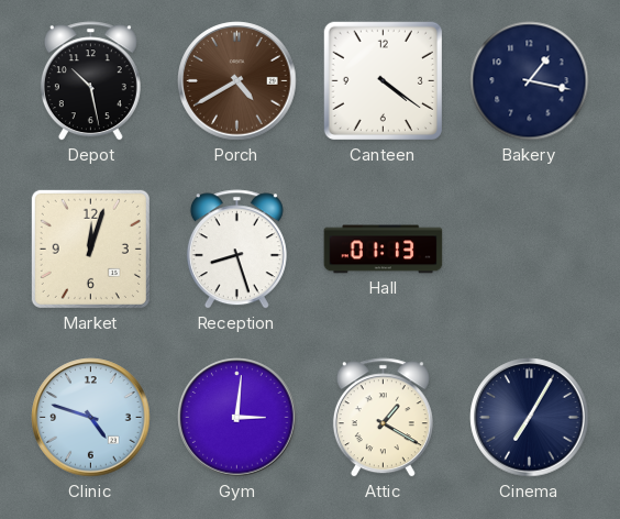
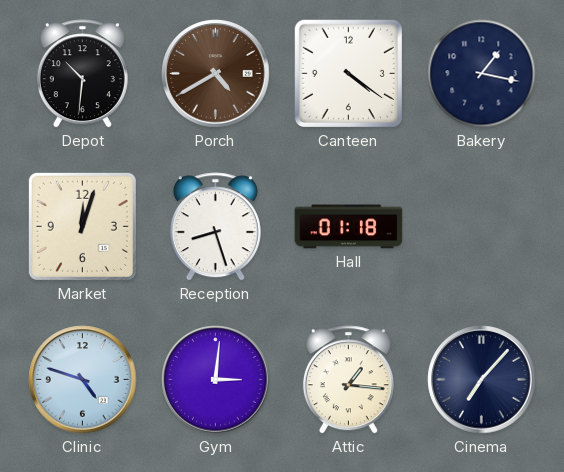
Depot: 10:28 -> 10:31
Hall: 01:13 -> 01:18
Attic: 1:20 -> 1:16
Cinema: 7:05 -> 7:07
